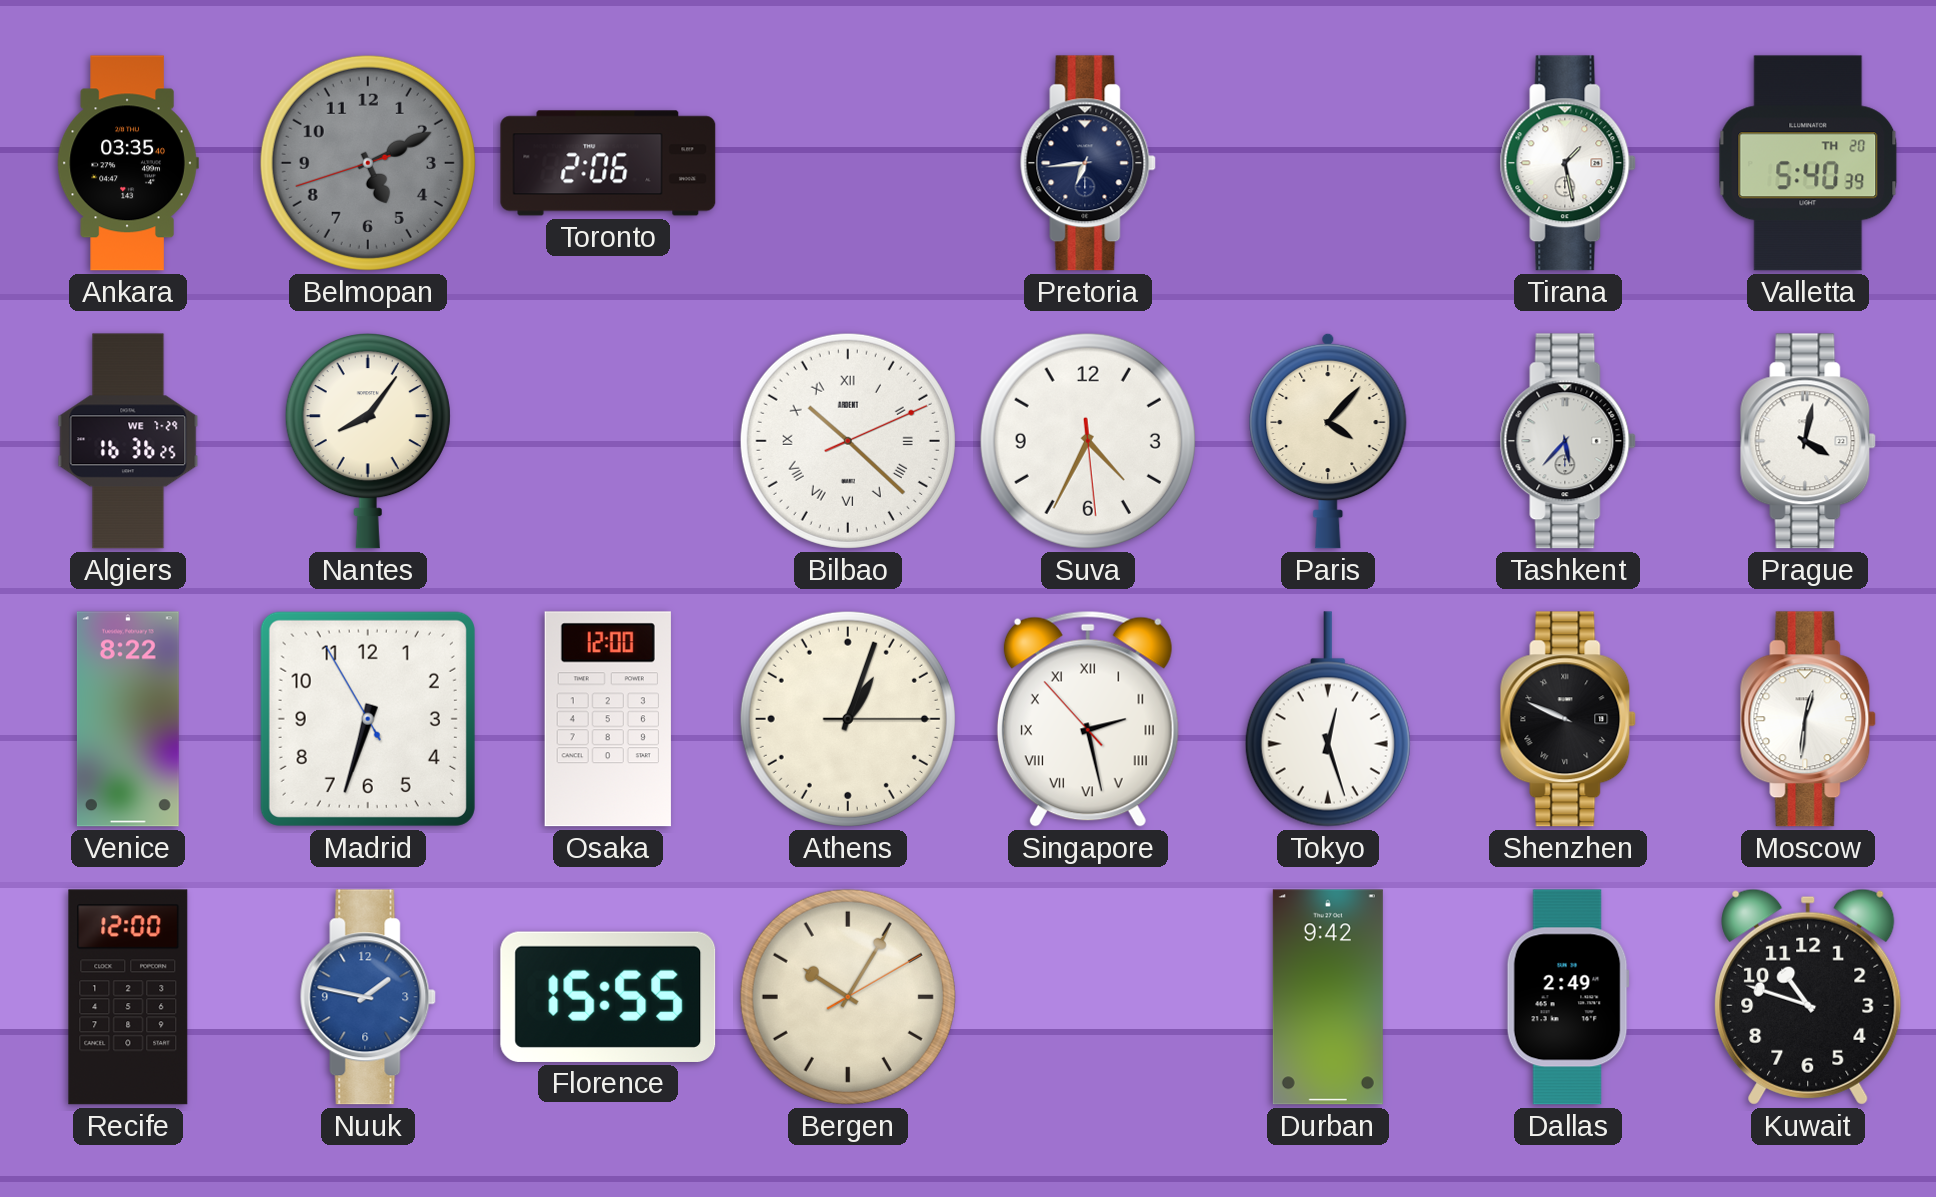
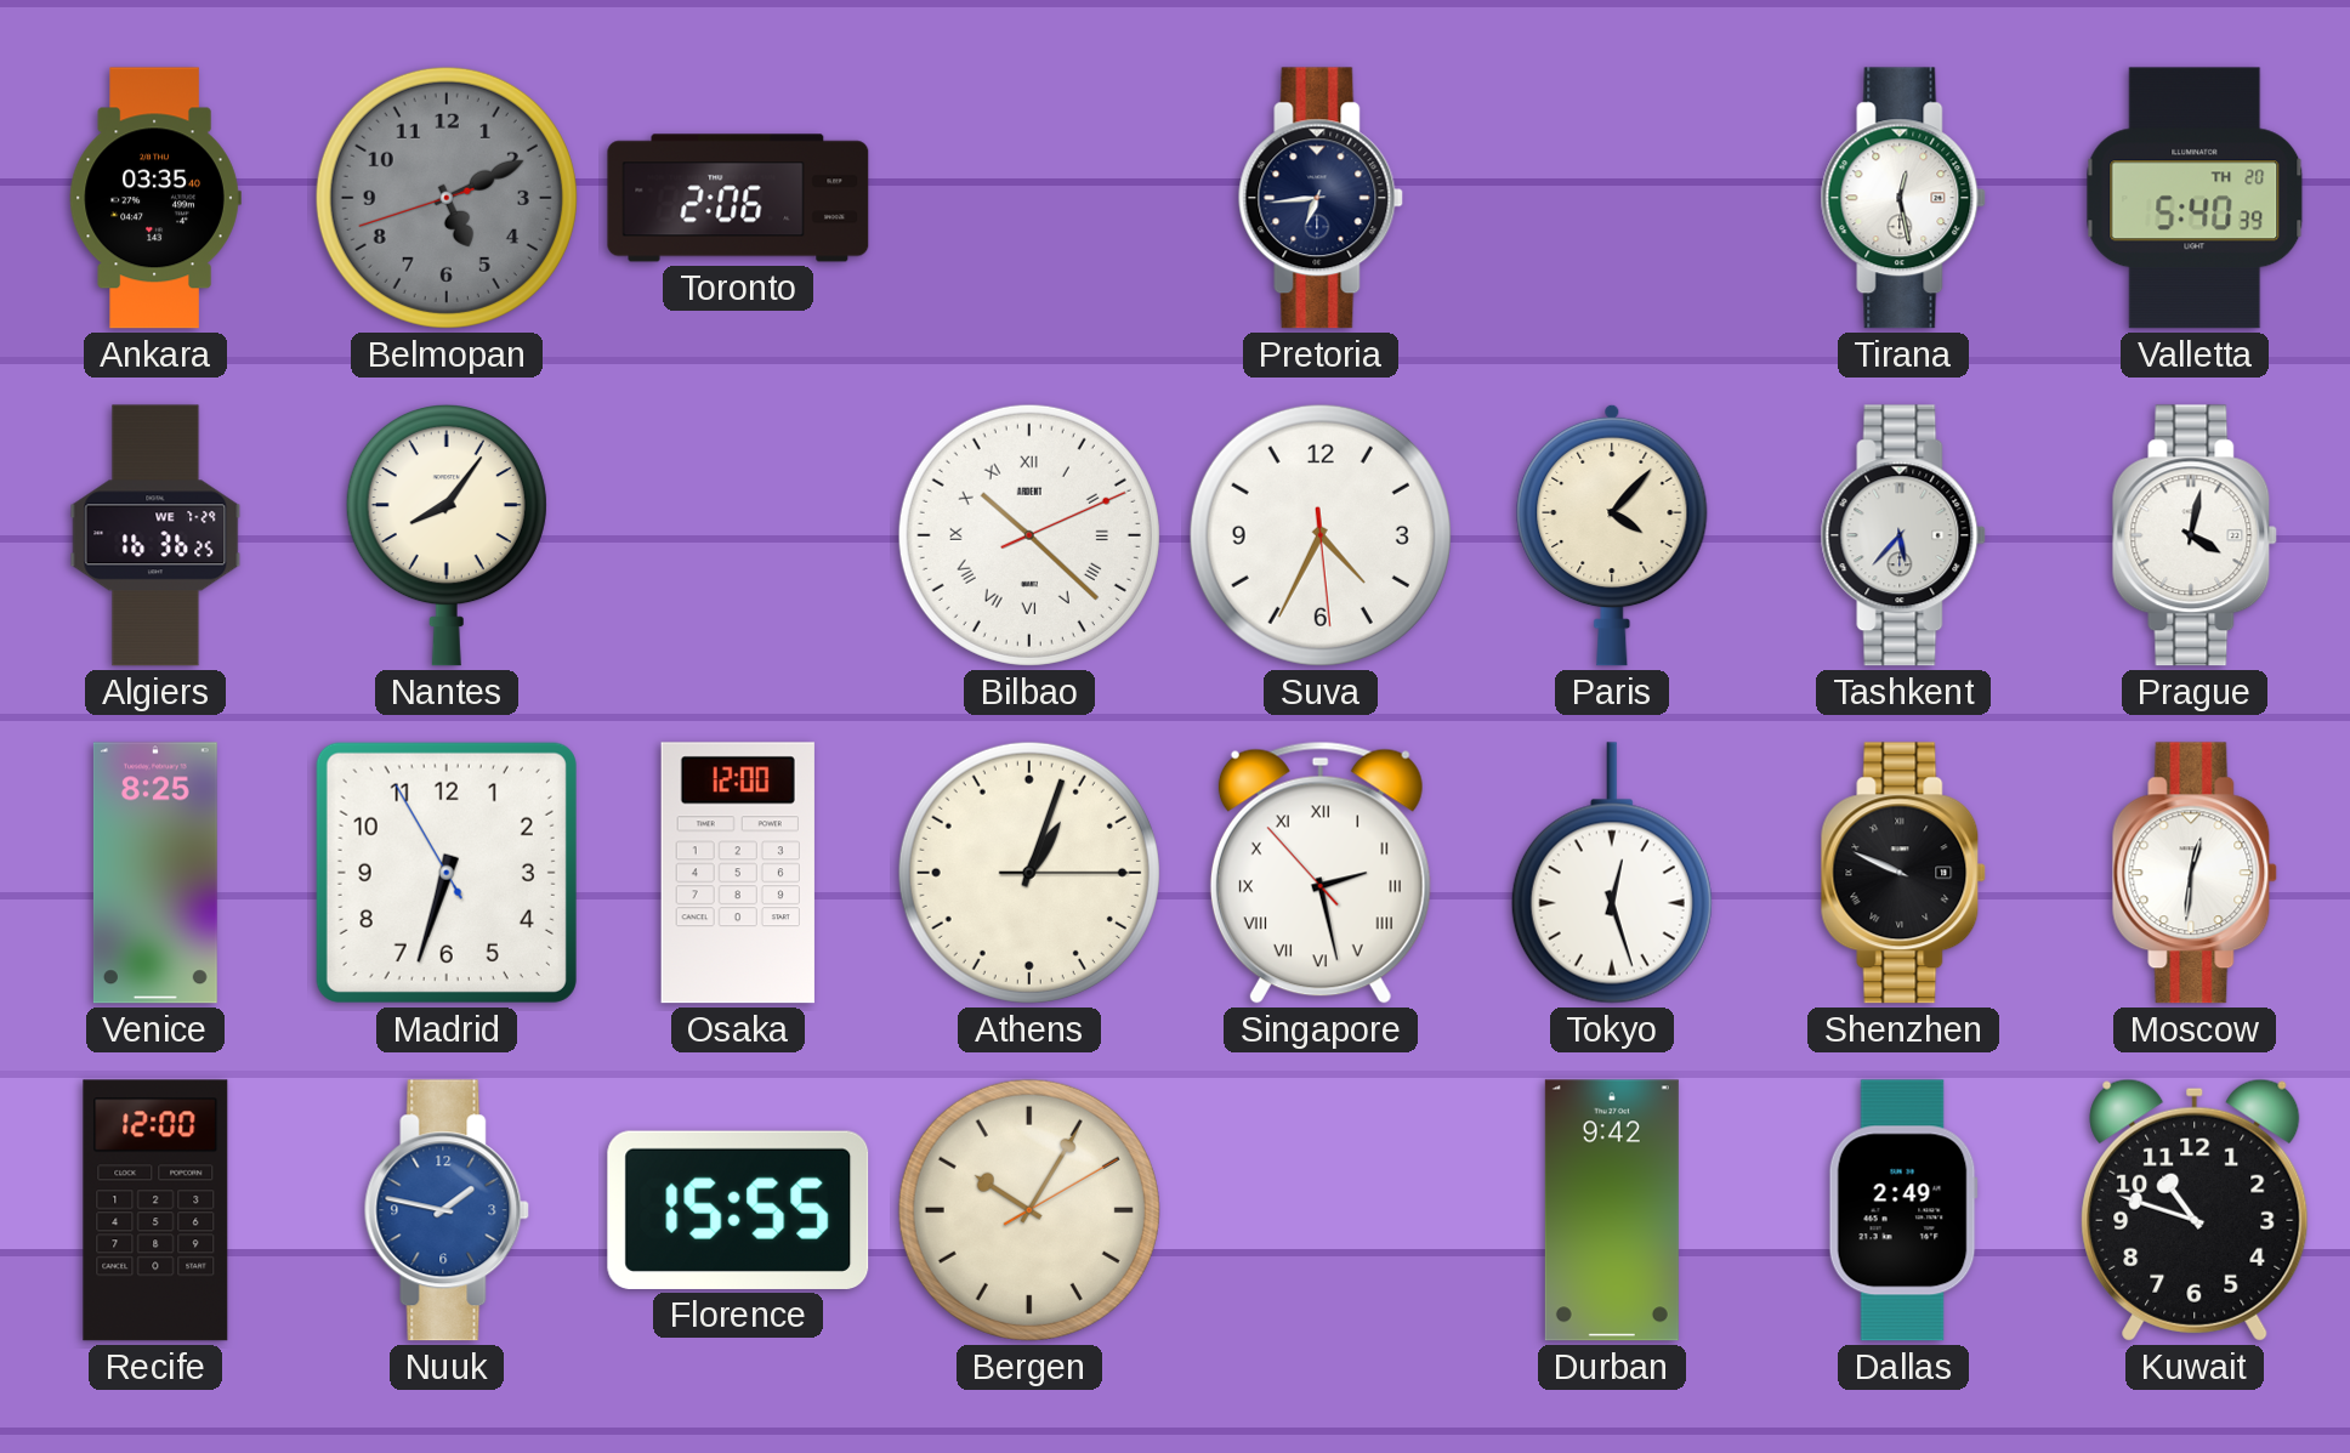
Tirana: 1:28 -> 12:28
Venice: 8:22 -> 8:25
